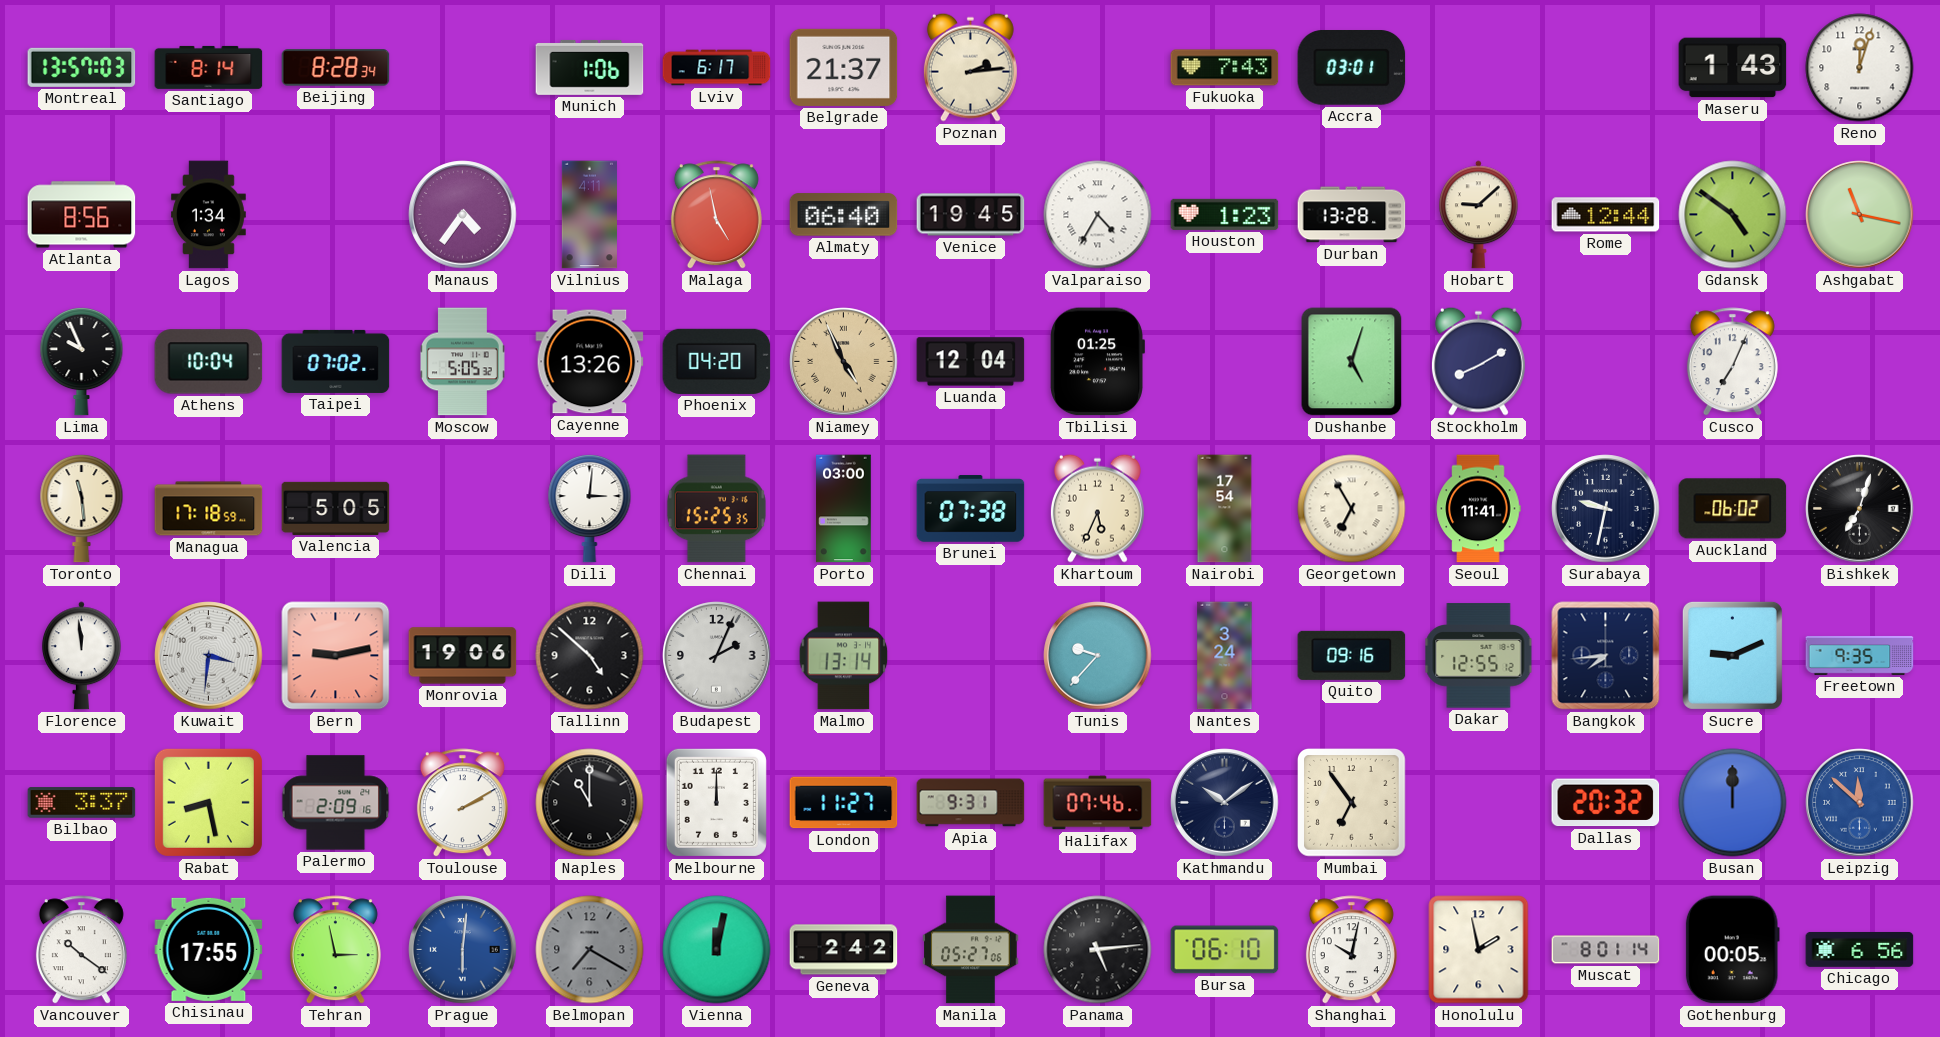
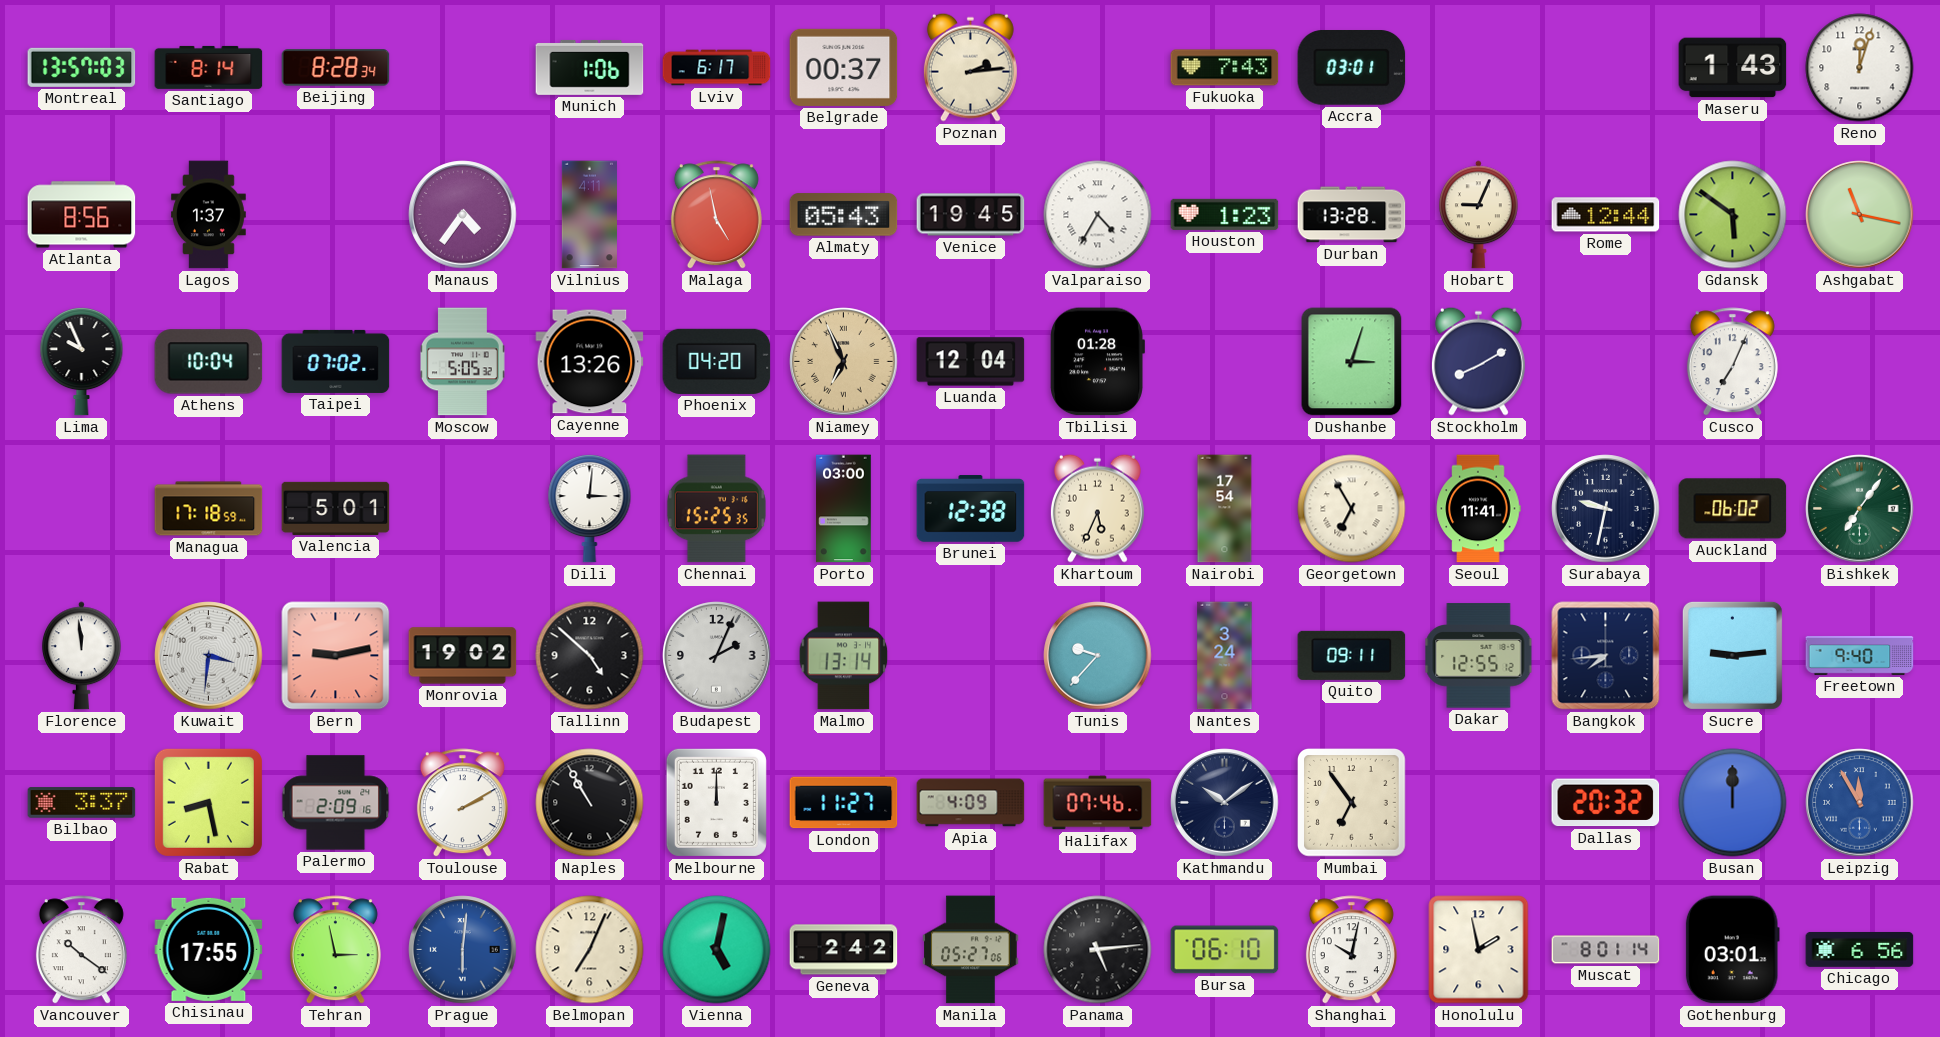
Belgrade: 21:37 -> 00:37
Lagos: 1:34 -> 1:37
Almaty: 06:40 -> 05:43
Hobart: 9:08 -> 9:04
Gdansk: 4:51 -> 5:51
Niamey: 4:56 -> 6:56
Tbilisi: 01:25 -> 01:28
Dushanbe: 5:03 -> 3:03
Toronto: 11:29 -> none
Valencia: 5:05 -> 5:01
Brunei: 07:38 -> 12:38
Bishkek: 7:03 -> 7:06
Bishkek dial: black -> green
Monrovia: 19:06 -> 19:02
Quito: 09:16 -> 09:11
Sucre: 9:11 -> 9:14
Freetown: 9:35 -> 9:40
Naples: 11:00 -> 10:55
Apia: 9:31 -> 4:09
Leipzig: 11:52 -> 11:55
Belmopan: 7:20 -> 7:04
Belmopan dial: grey -> cream
Vienna: 12:02 -> 5:02
Gothenburg: 00:05 -> 03:01
